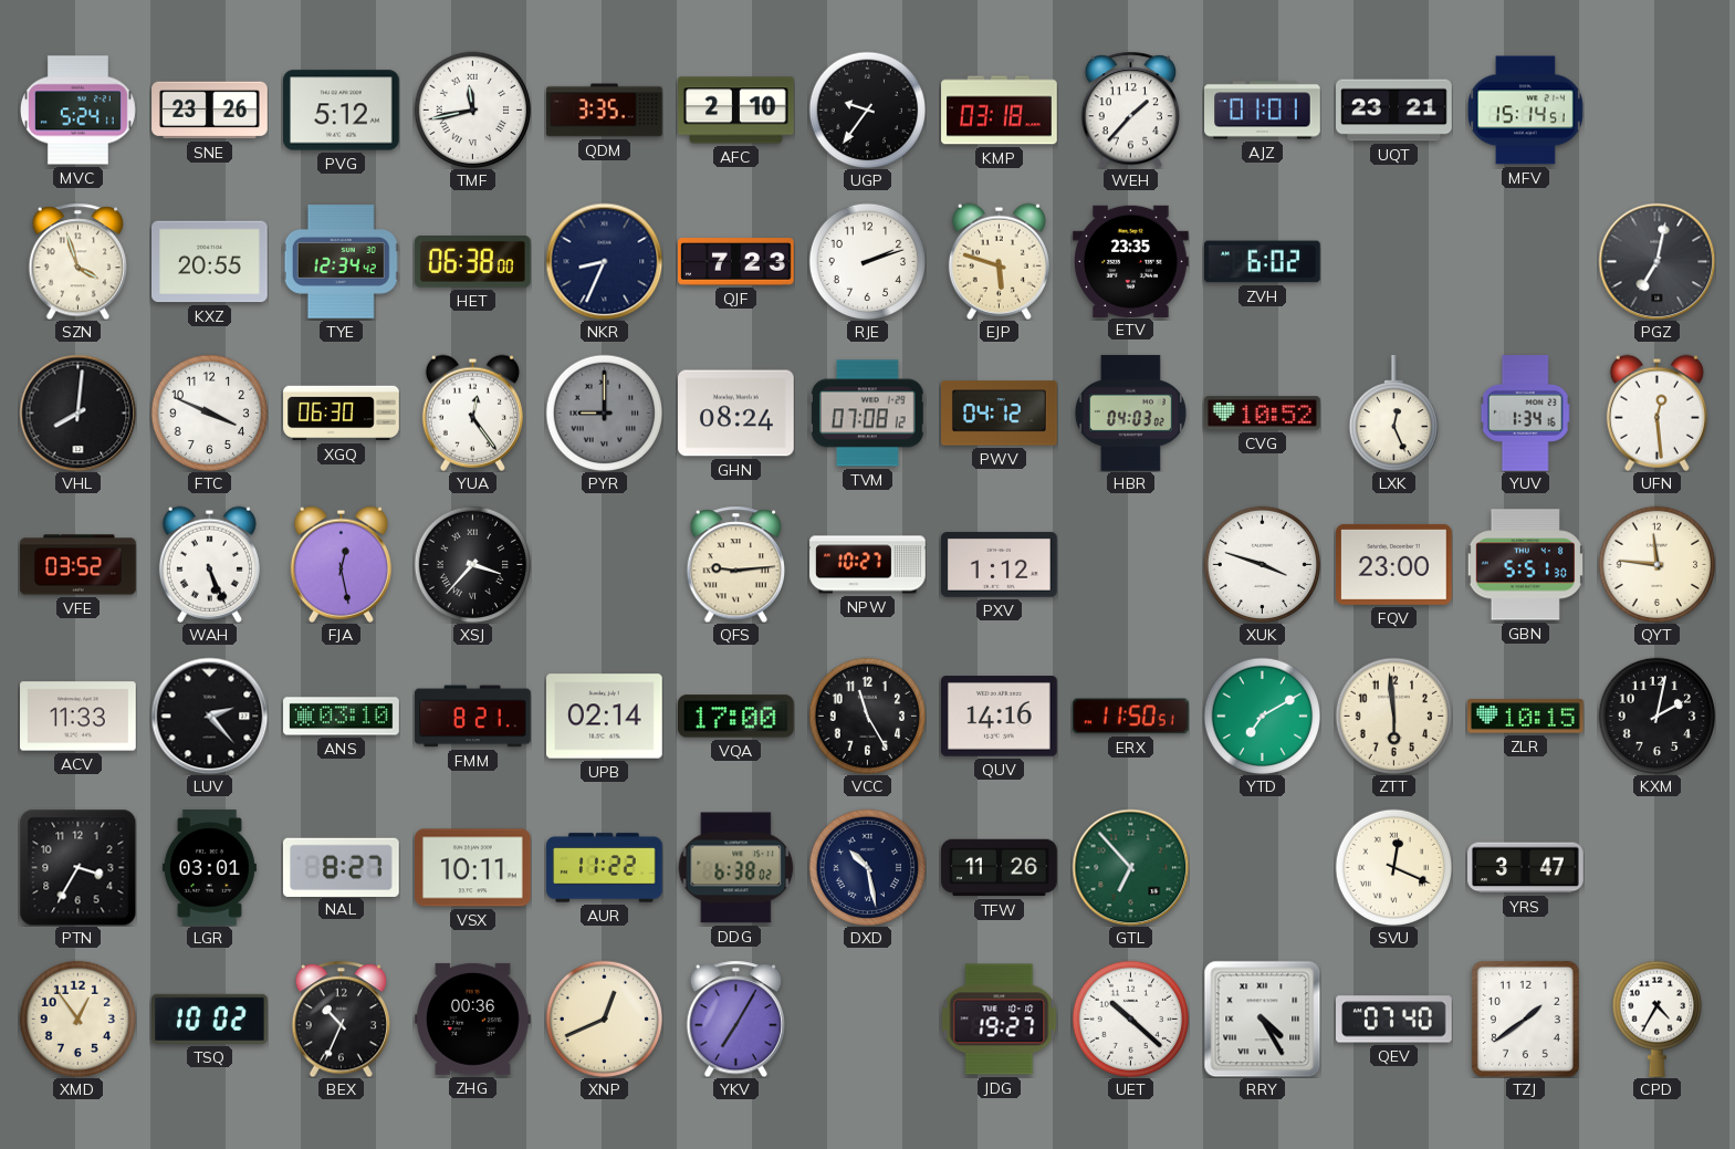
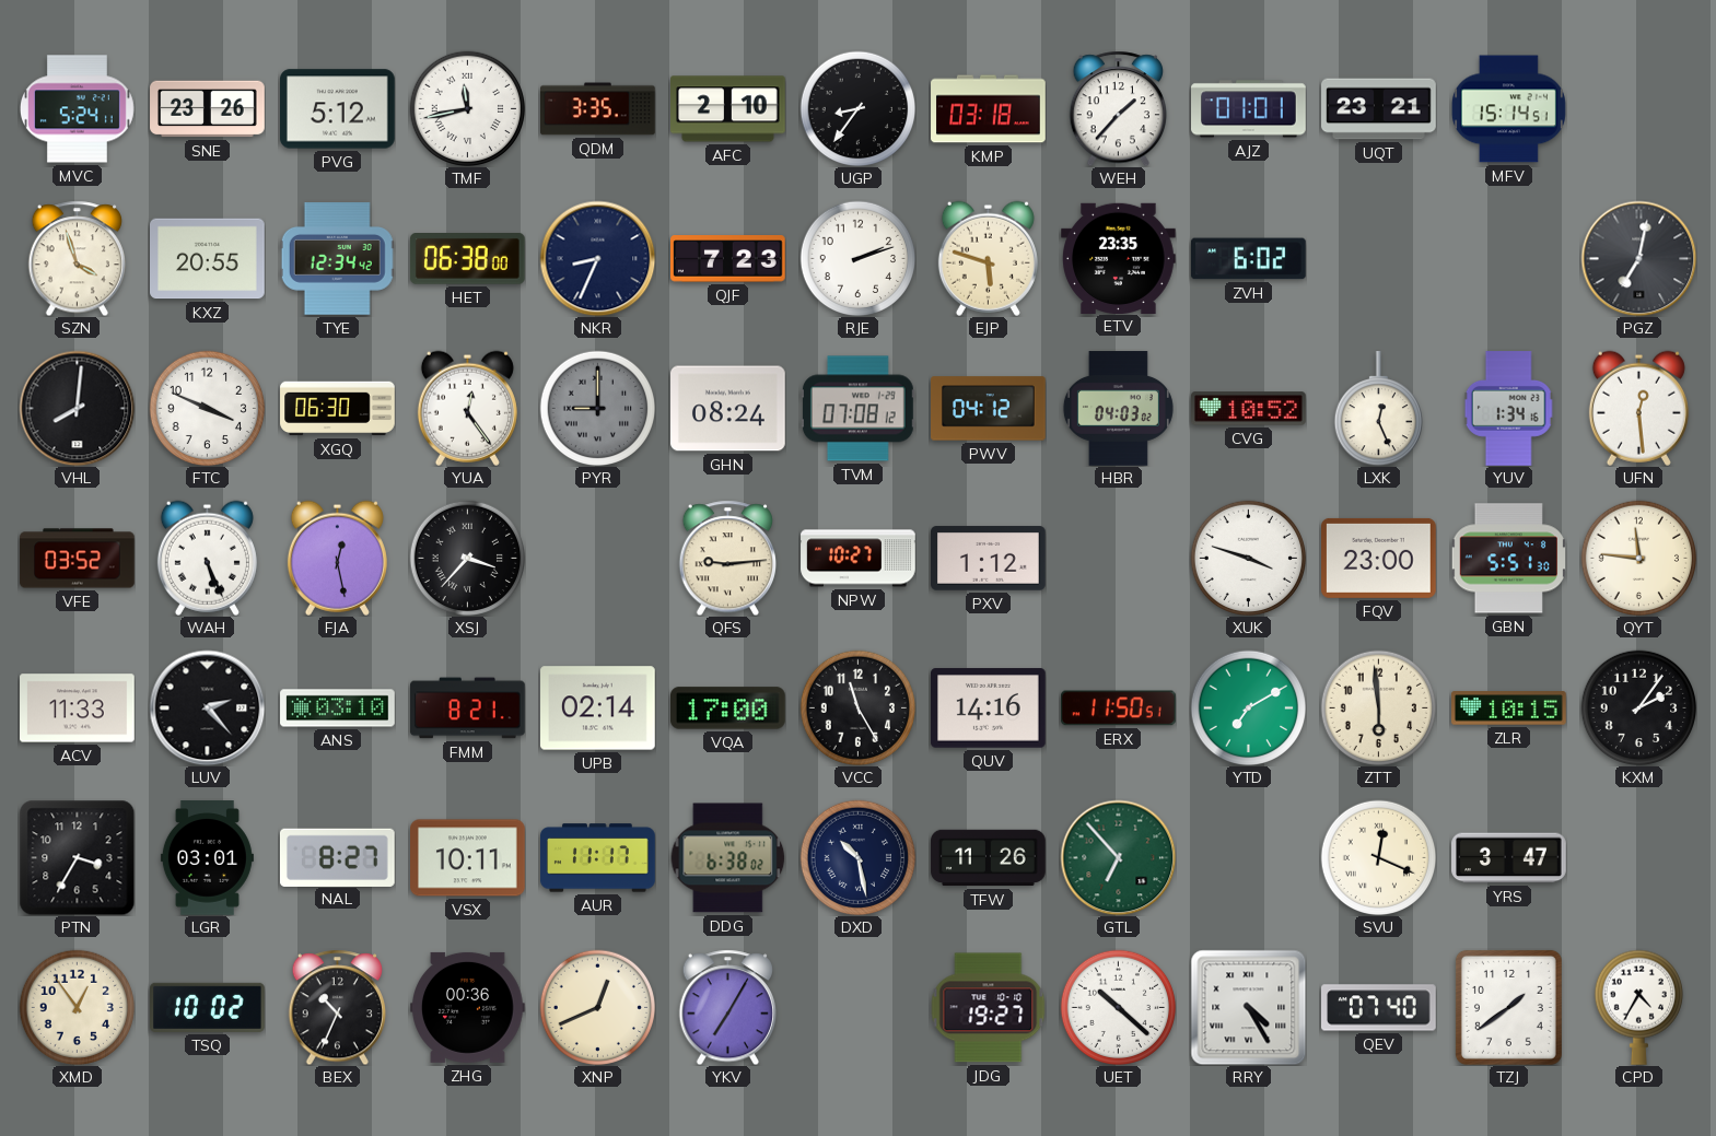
UGP: 9:36 -> 8:36
KXM: 2:02 -> 2:06
AUR: 11:22 -> 11:17
